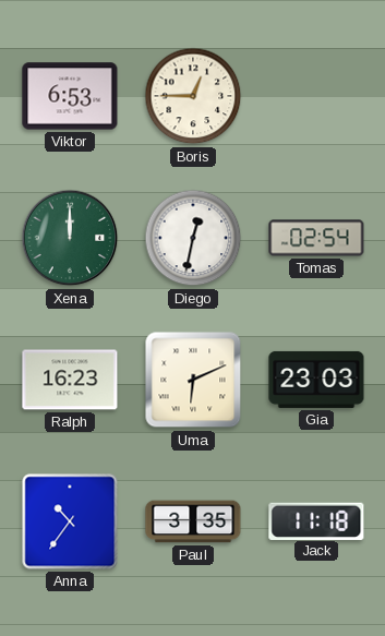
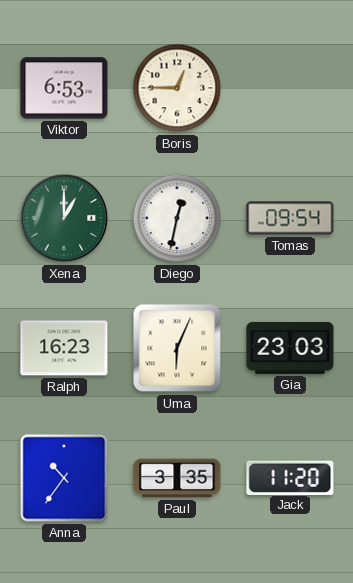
Xena: 12:00 -> 1:00
Tomas: 02:54 -> 09:54
Uma: 6:11 -> 6:04
Jack: 11:18 -> 11:20
